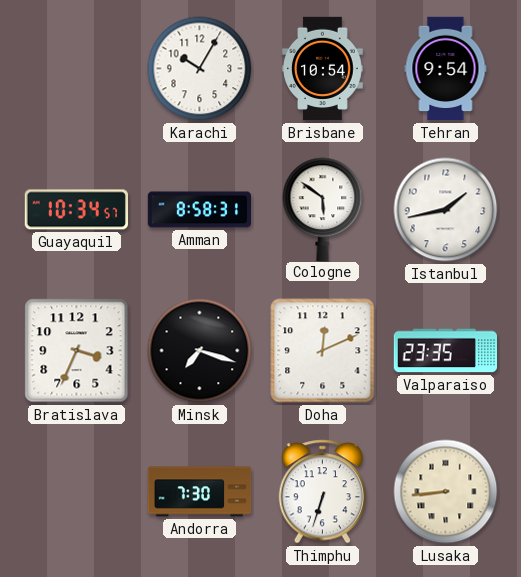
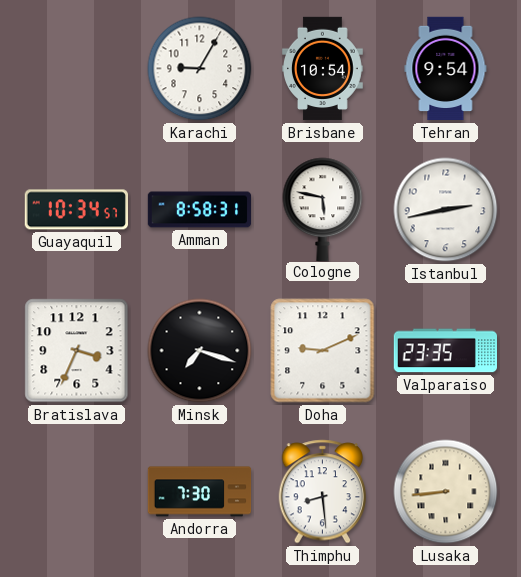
Karachi: 10:05 -> 9:05
Cologne: 5:51 -> 5:47
Istanbul: 1:43 -> 2:43
Doha: 12:11 -> 9:11
Thimphu: 6:33 -> 8:29
